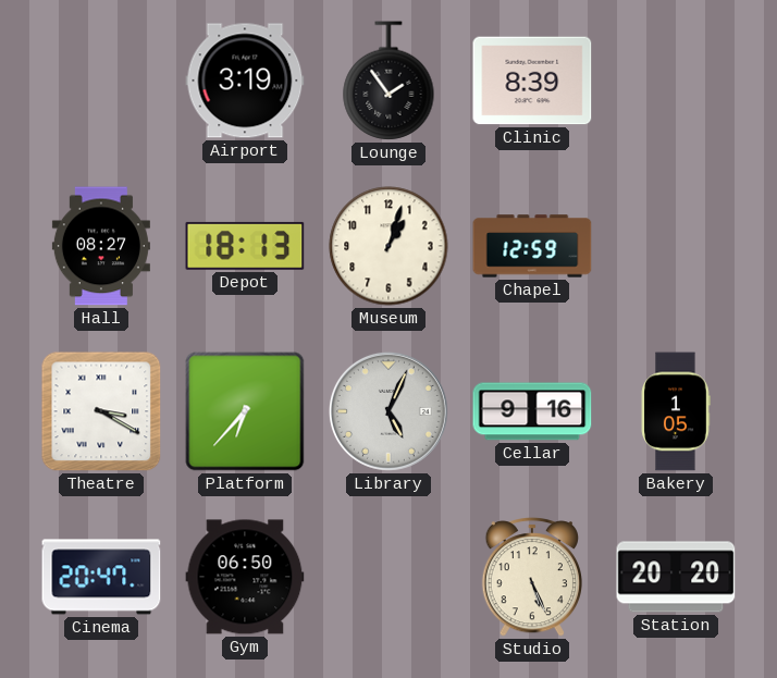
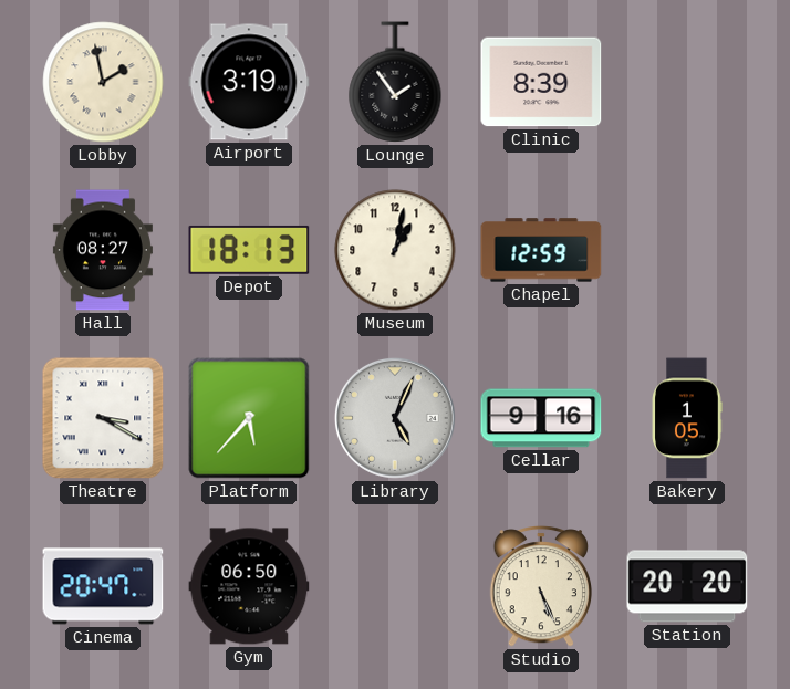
Lobby: none -> 1:58
Museum: 1:03 -> 1:02
Platform: 6:37 -> 5:37
